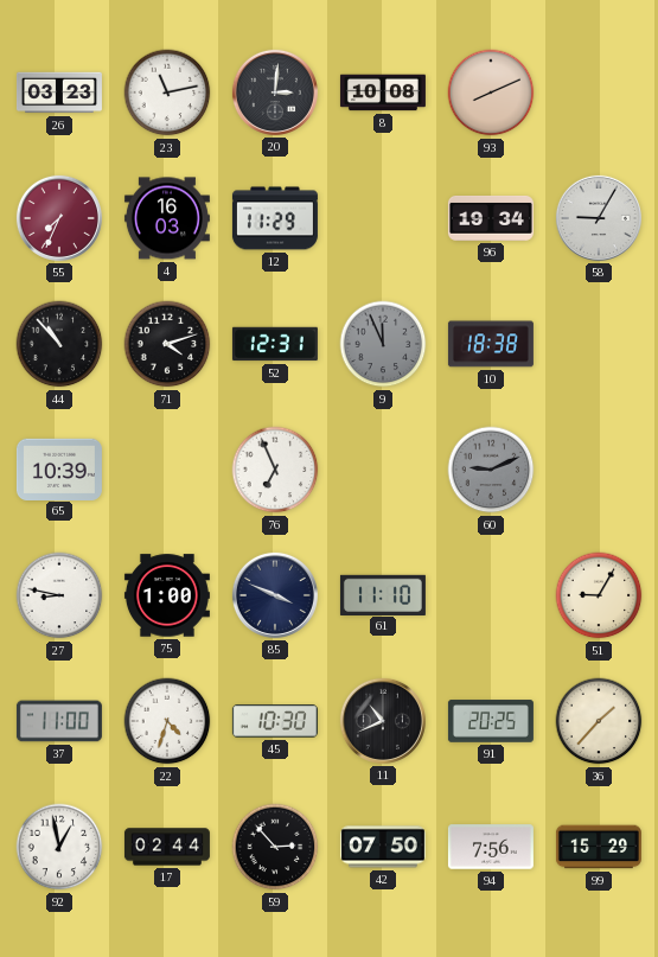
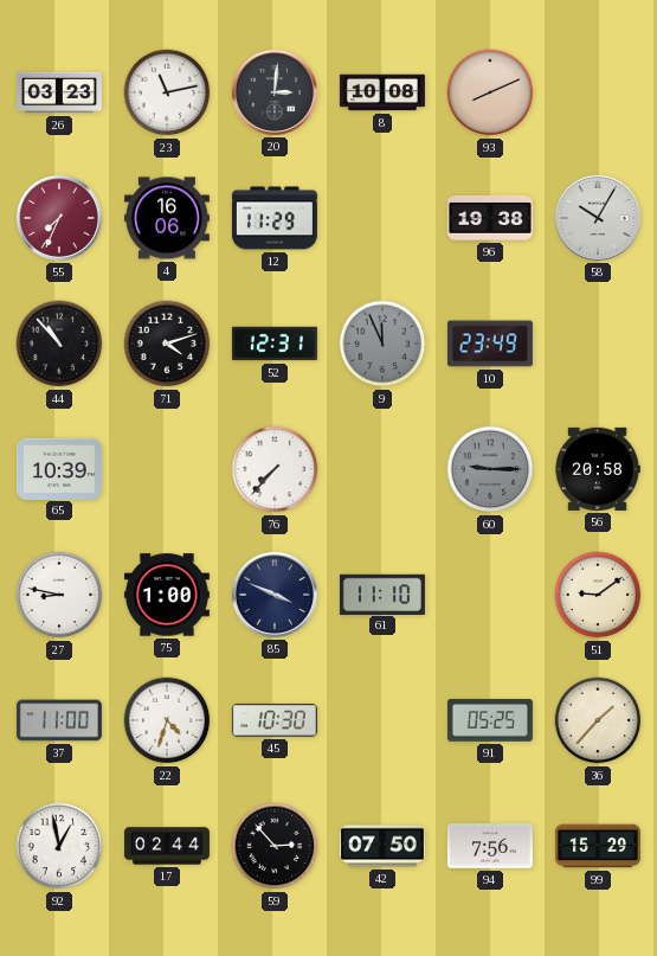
4: 16:03 -> 16:06
96: 19:34 -> 19:38
58: 9:05 -> 10:05
10: 18:38 -> 23:49
76: 6:56 -> 7:37
60: 9:11 -> 9:15
56: none -> 20:58
51: 9:05 -> 9:09
11: 10:41 -> none
91: 20:25 -> 05:25
